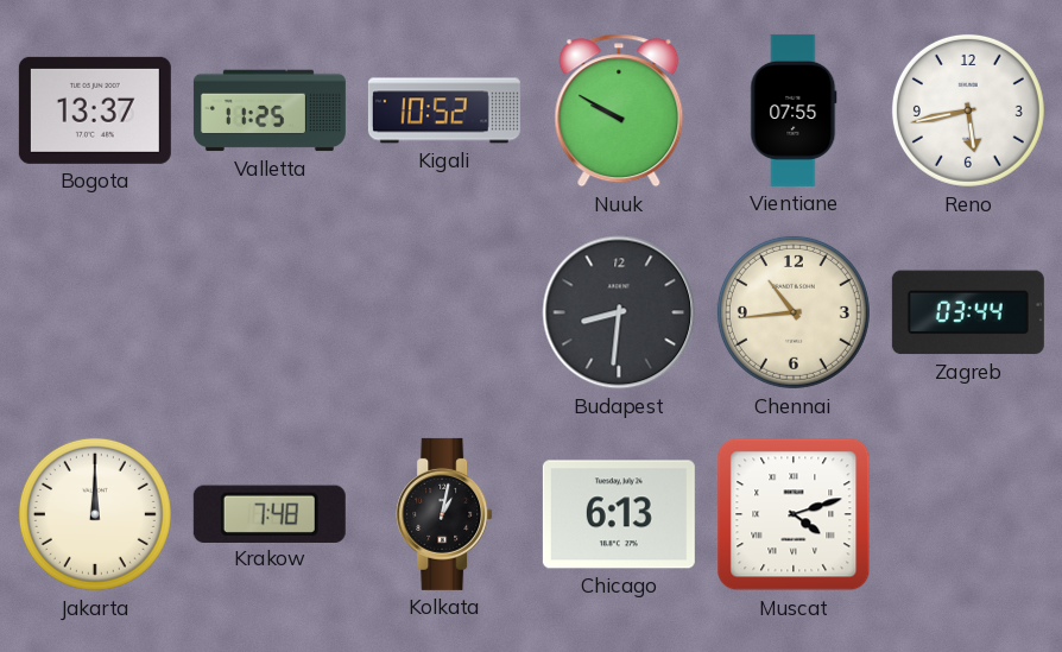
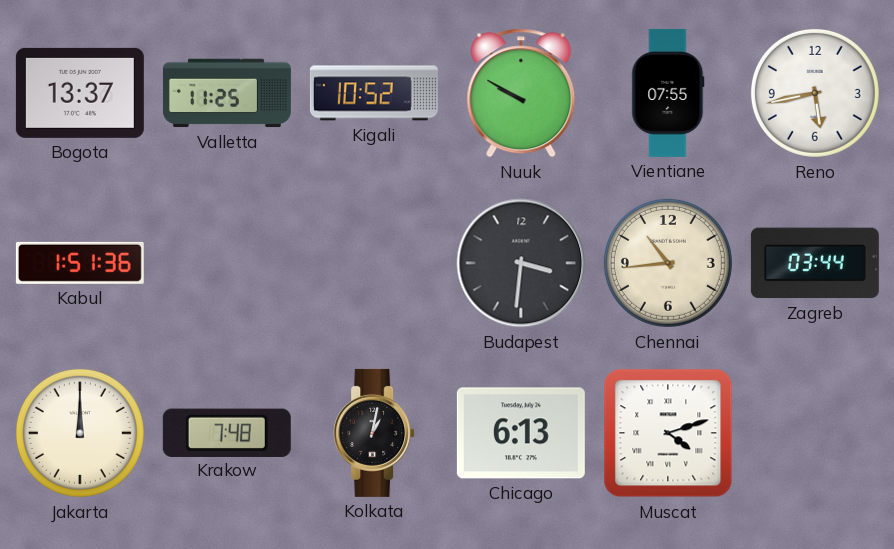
Kabul: none -> 1:51
Budapest: 8:31 -> 3:31
